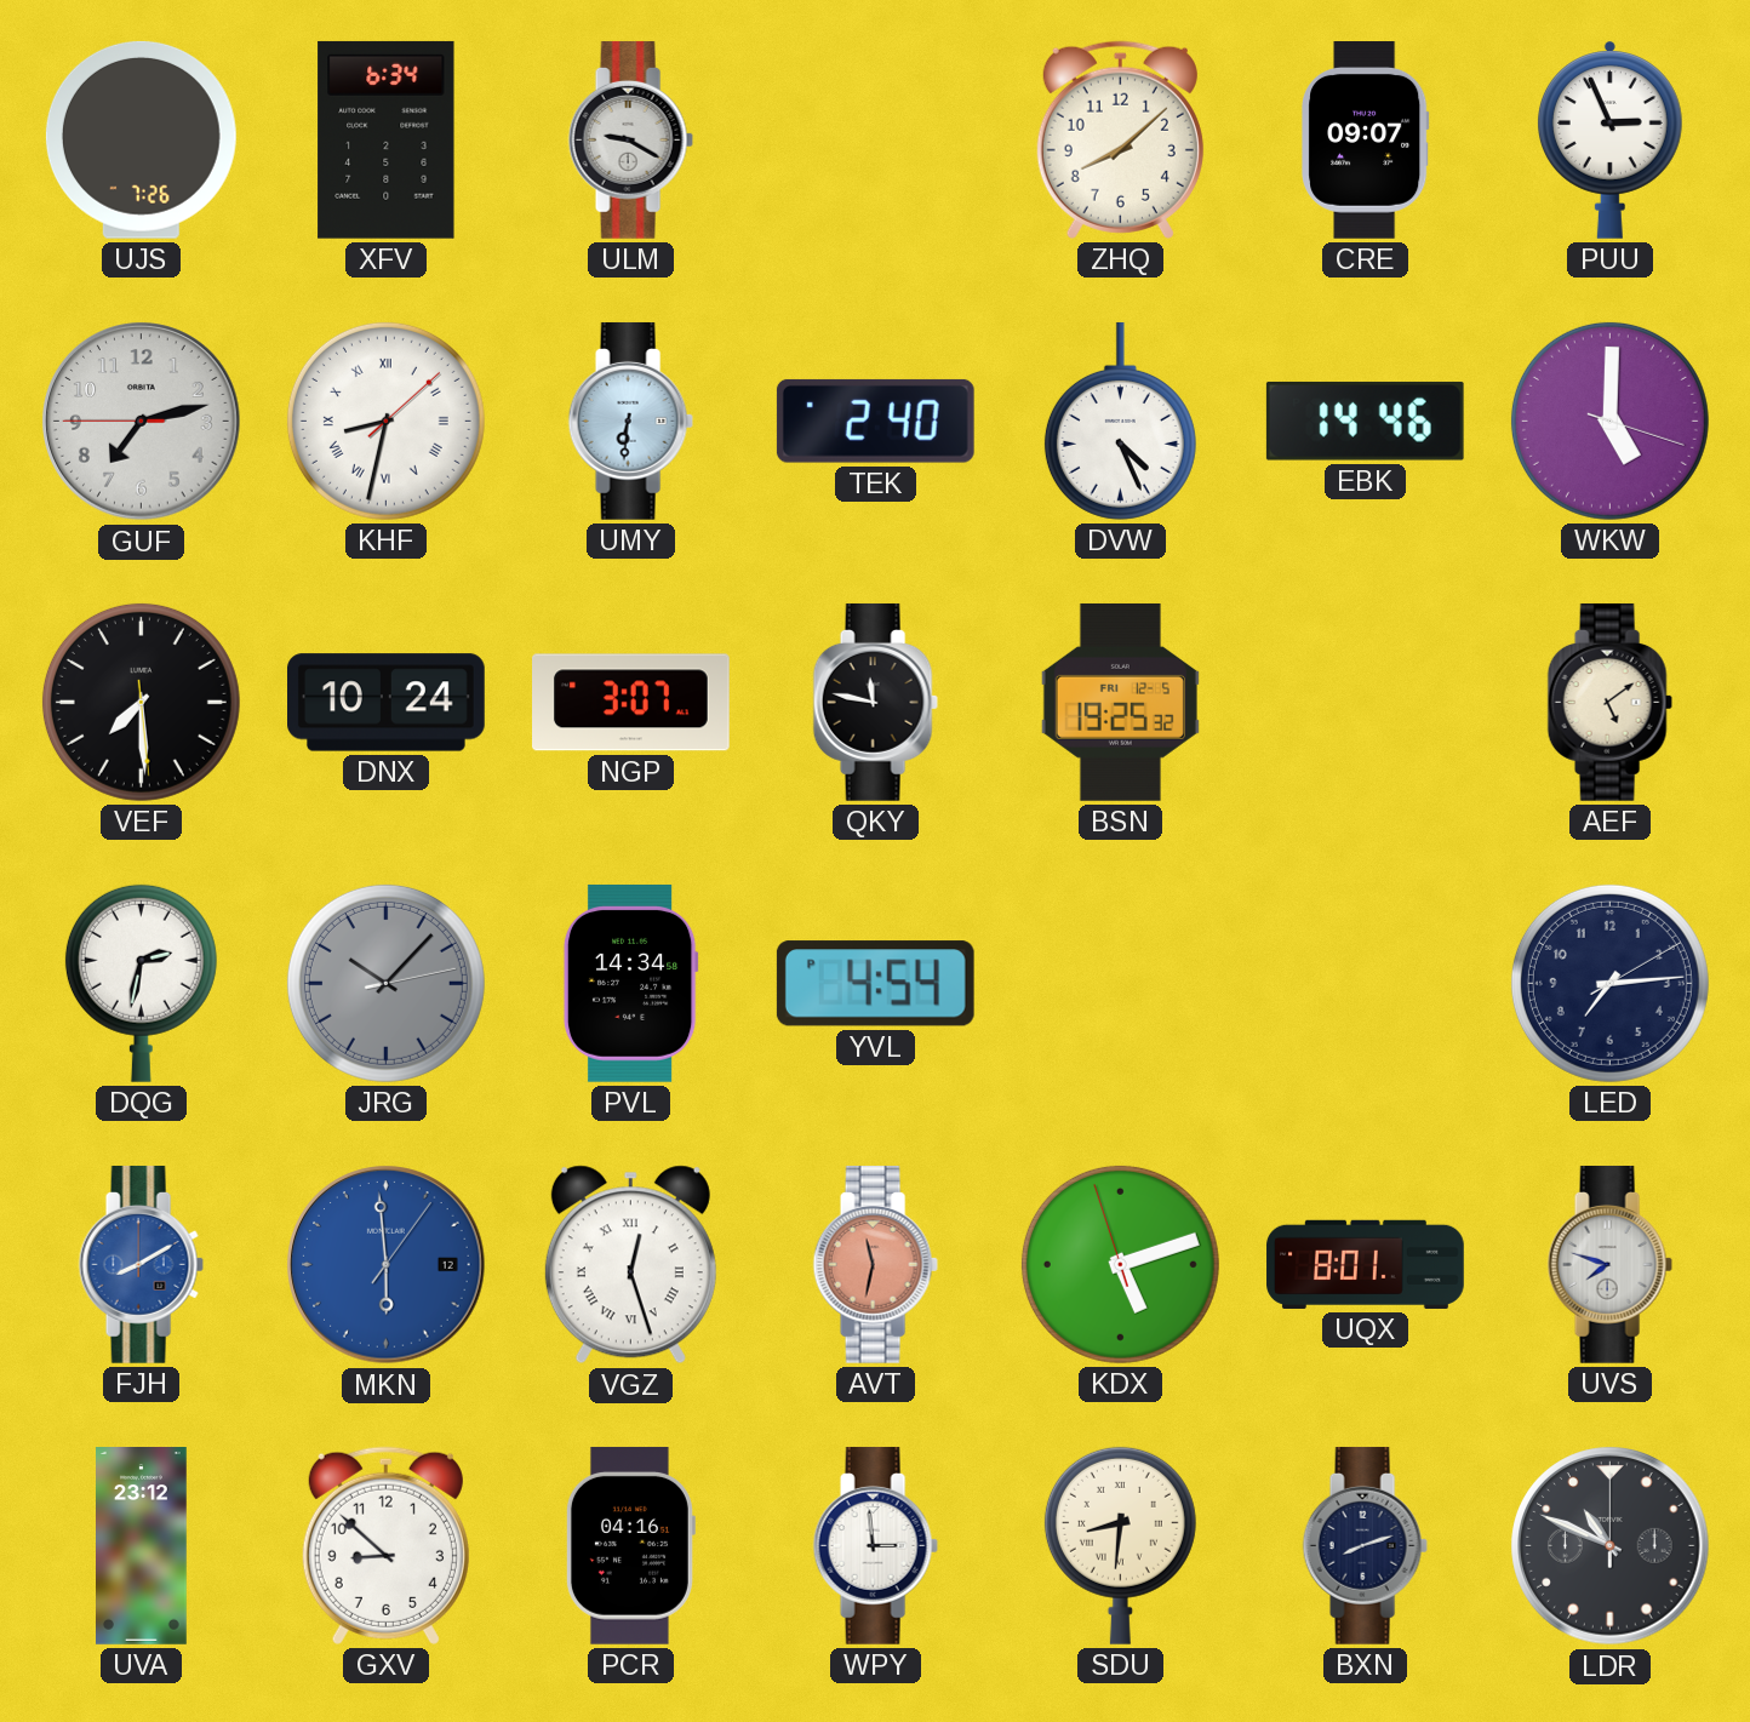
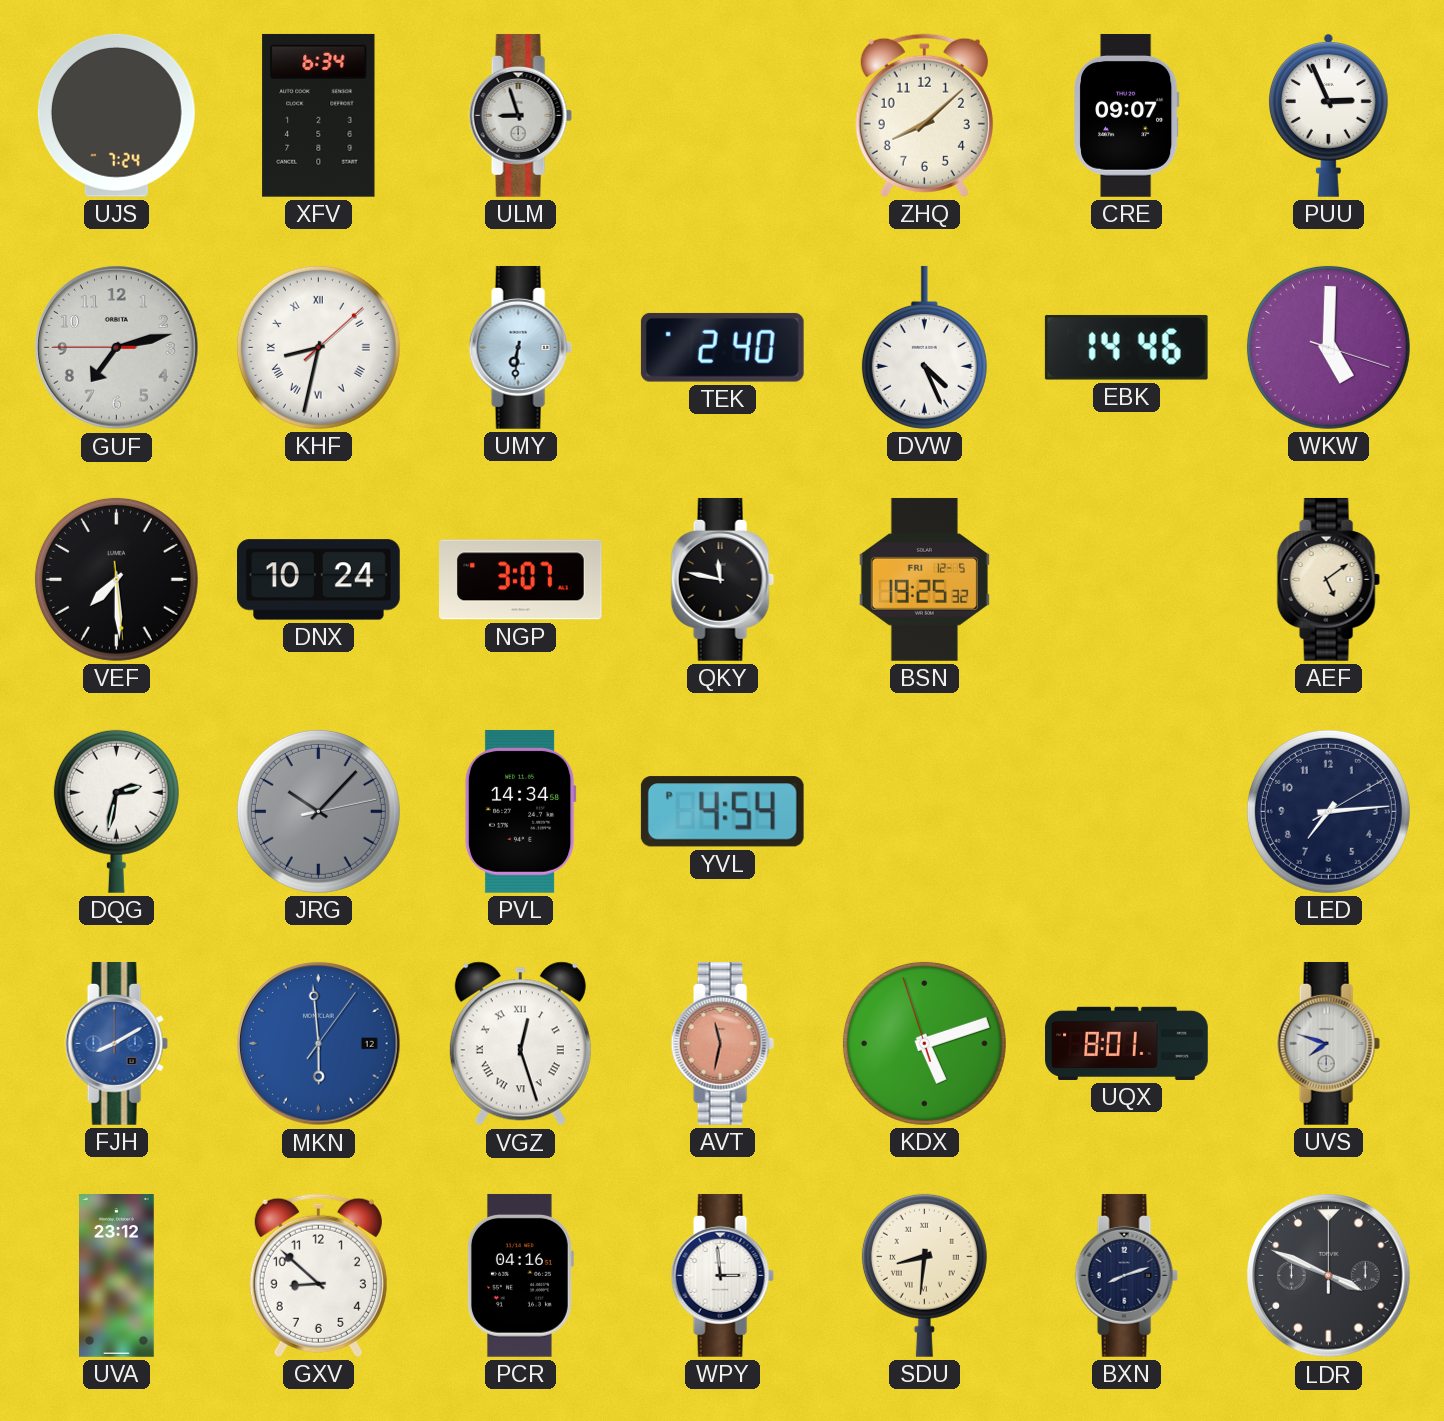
UJS: 7:26 -> 7:24
ULM: 9:20 -> 8:57
LDR: 10:49 -> 3:49
